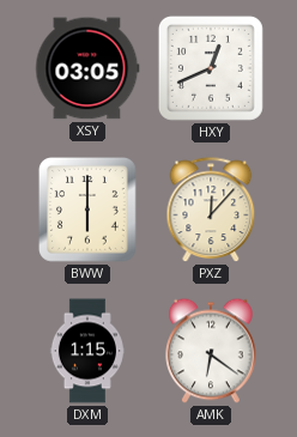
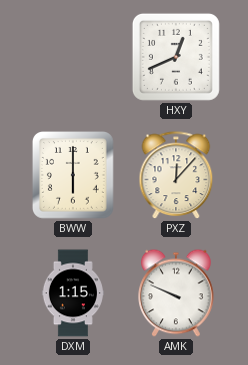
XSY: 03:05 -> none
AMK: 6:21 -> 9:49
